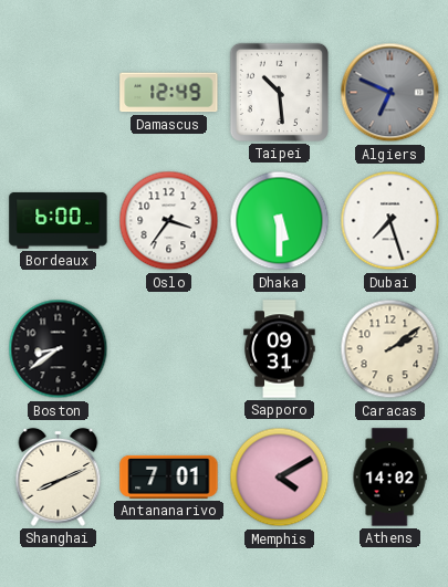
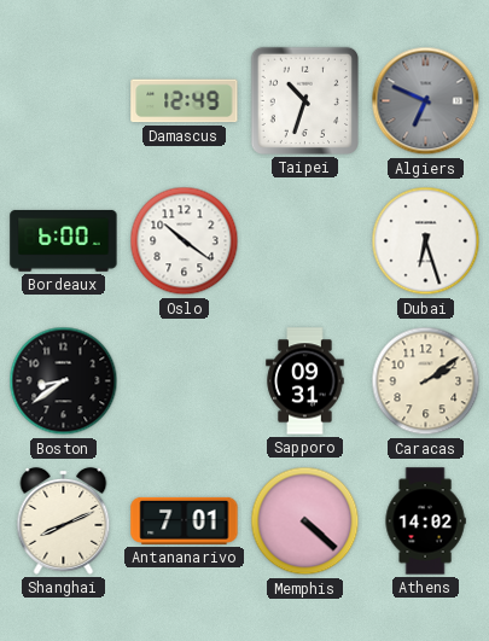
Taipei: 10:29 -> 10:33
Oslo: 3:36 -> 10:21
Dhaka: 5:30 -> none
Dubai: 7:27 -> 6:27
Memphis: 4:10 -> 4:22
